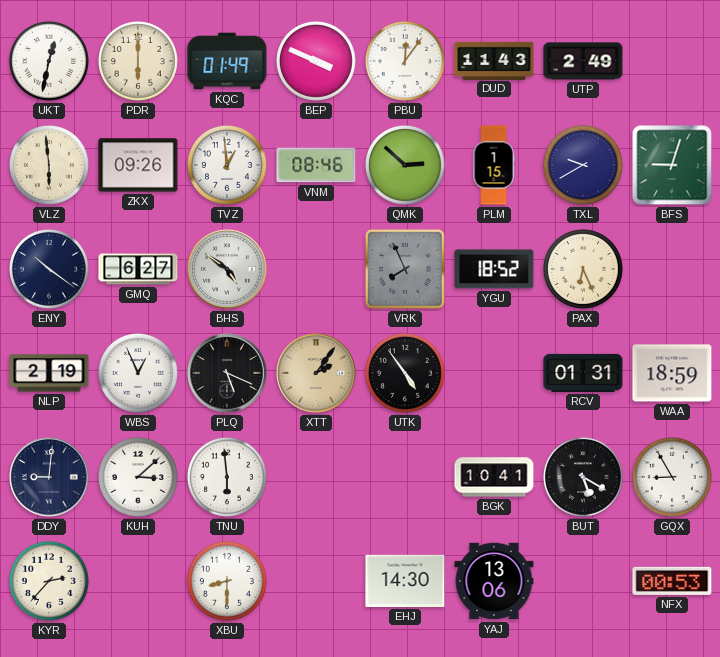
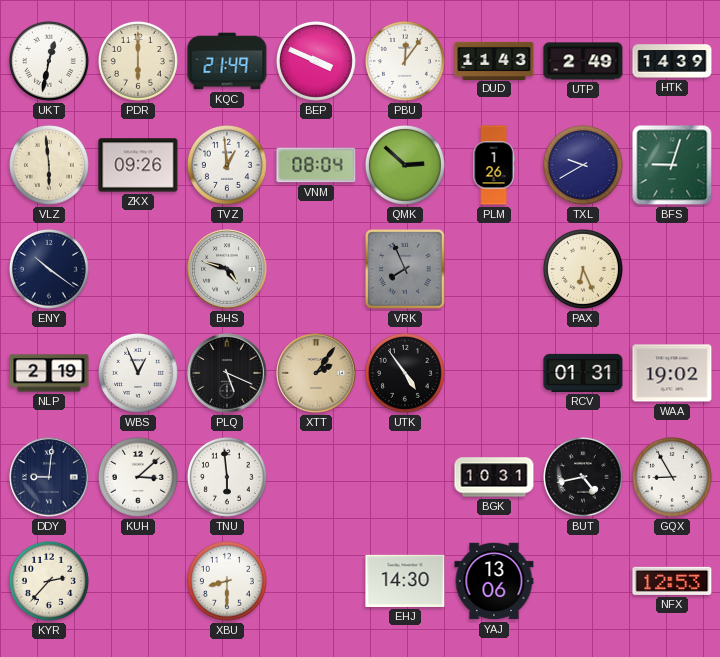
KQC: 01:49 -> 21:49
HTK: none -> 14:39
VNM: 08:46 -> 08:04
PLM: 1:15 -> 1:26
GMQ: 6:27 -> none
BHS: 4:51 -> 4:48
YGU: 18:52 -> none
WAA: 18:59 -> 19:02
BGK: 10:41 -> 10:31
BUT: 5:20 -> 4:43
NFX: 00:53 -> 12:53
